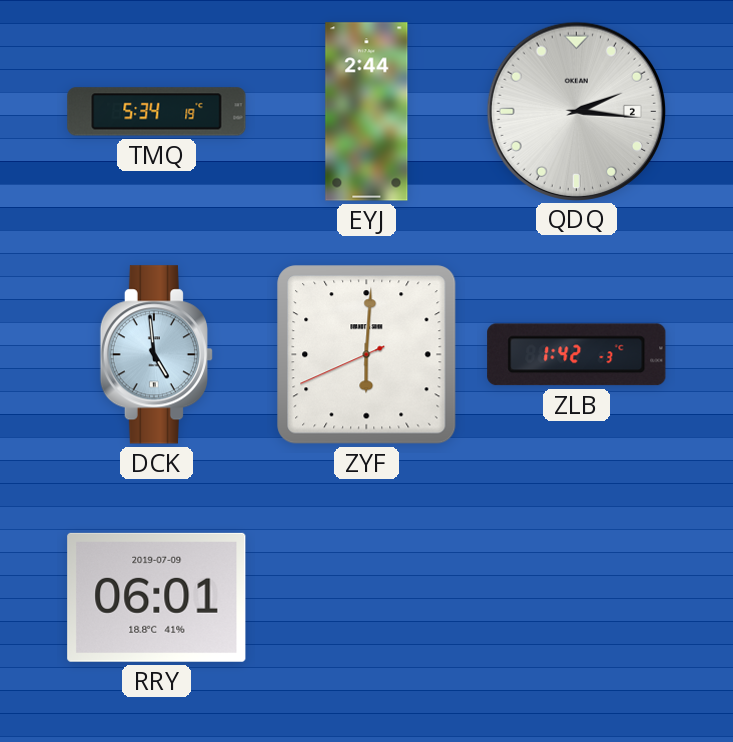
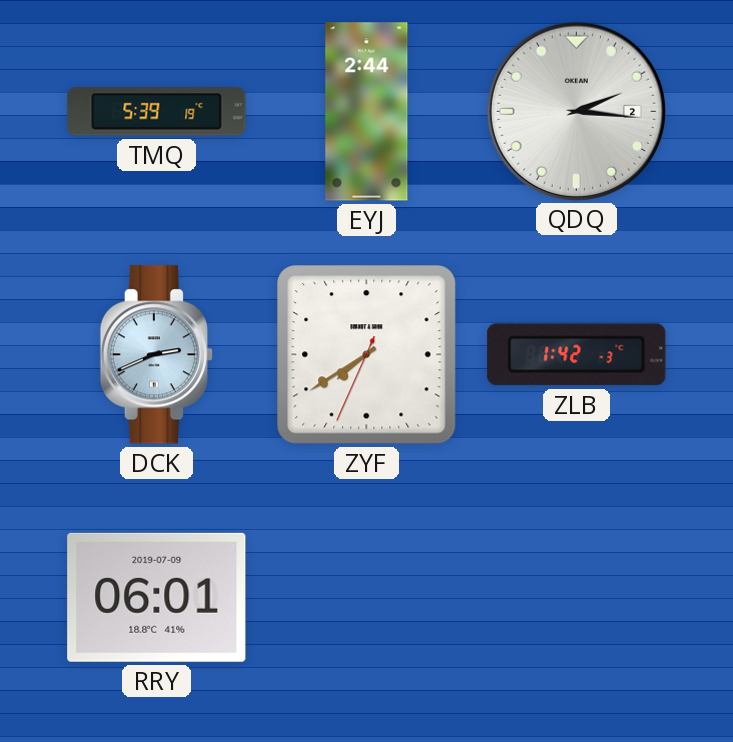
TMQ: 5:34 -> 5:39
DCK: 4:59 -> 2:41
ZYF: 6:00 -> 7:39
